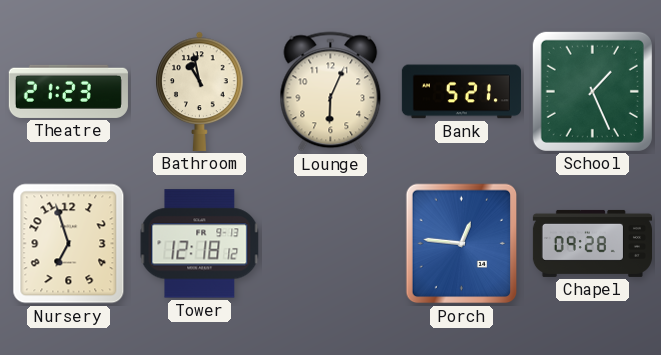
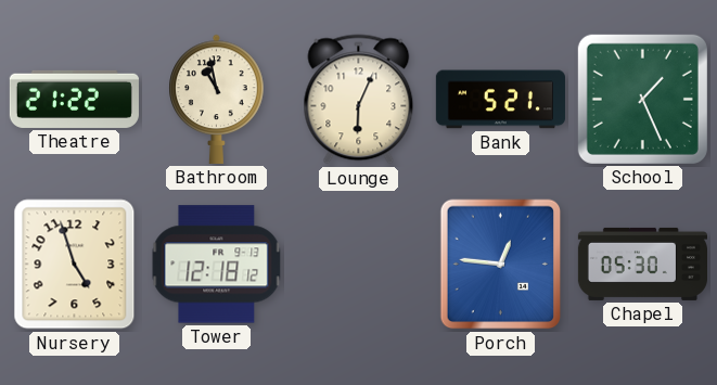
Theatre: 21:23 -> 21:22
Nursery: 6:57 -> 4:57
Chapel: 09:28 -> 05:30
